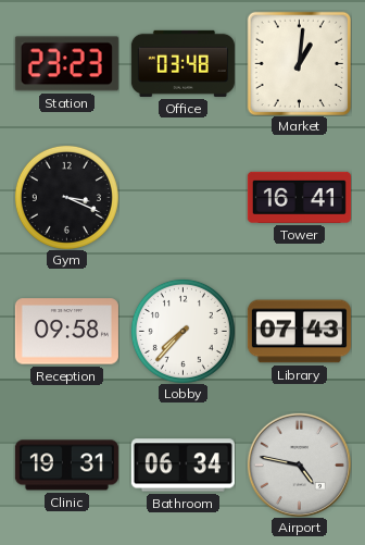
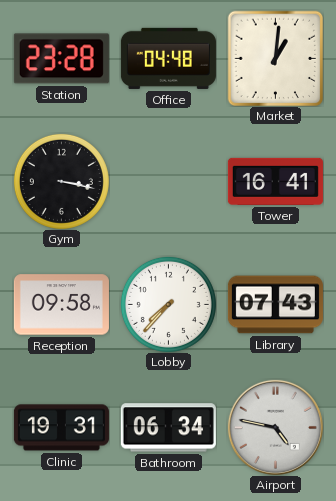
Station: 23:23 -> 23:28
Office: 03:48 -> 04:48
Gym: 3:19 -> 3:17
